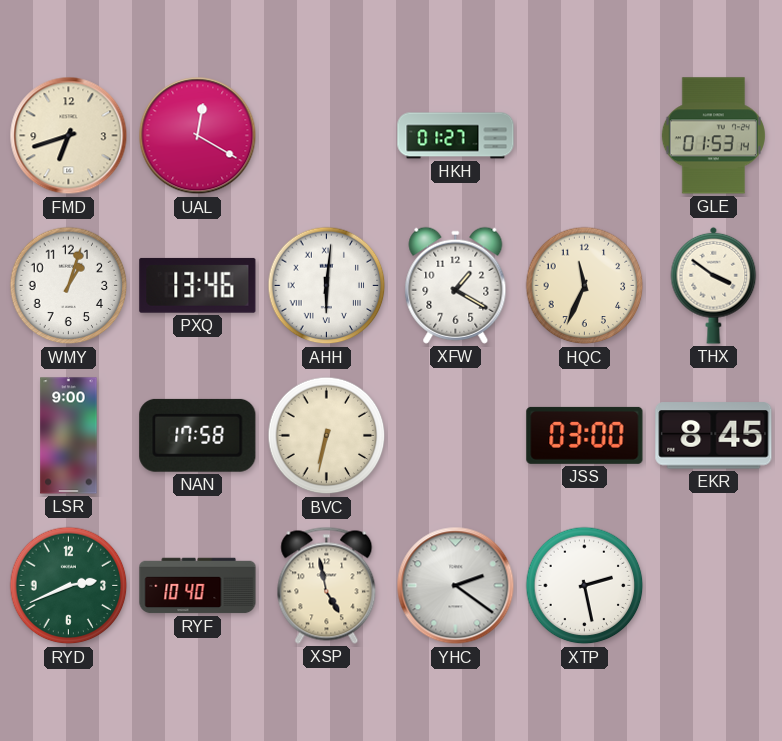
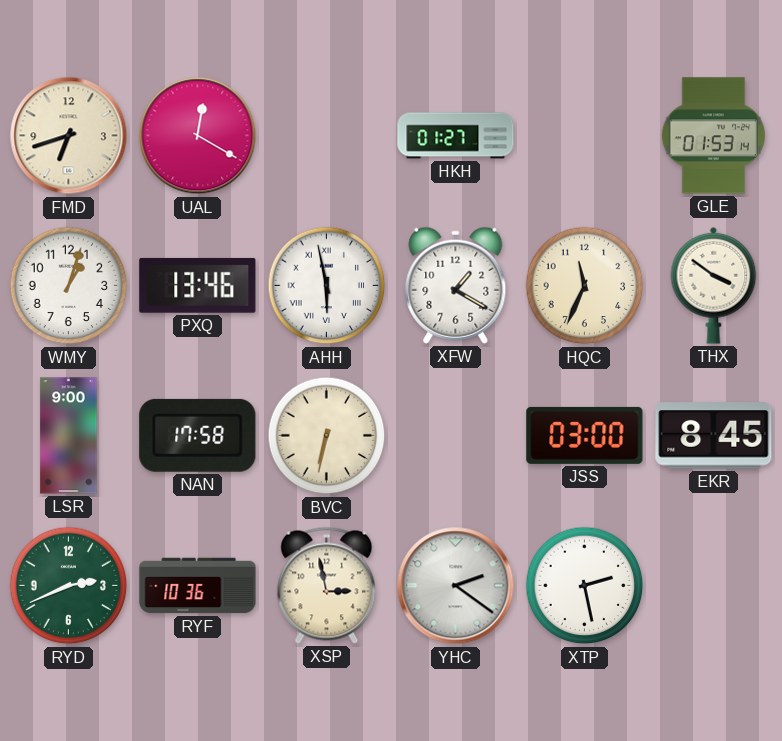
AHH: 6:01 -> 5:58
RYF: 10:40 -> 10:36
XSP: 4:58 -> 2:58
